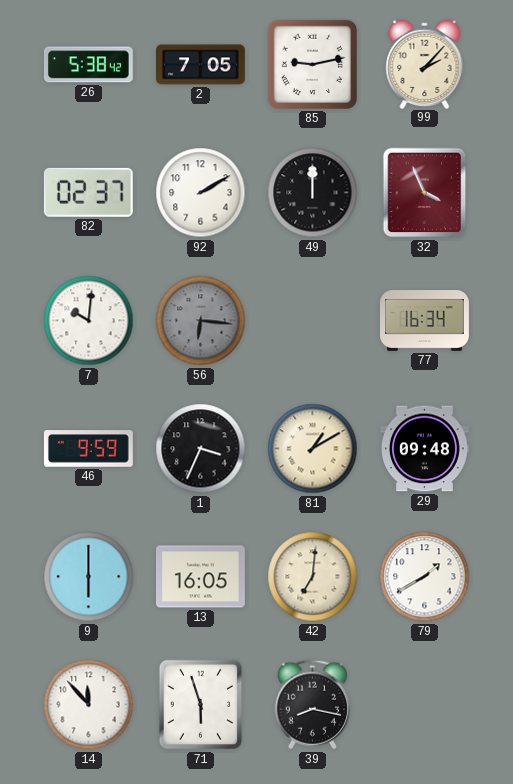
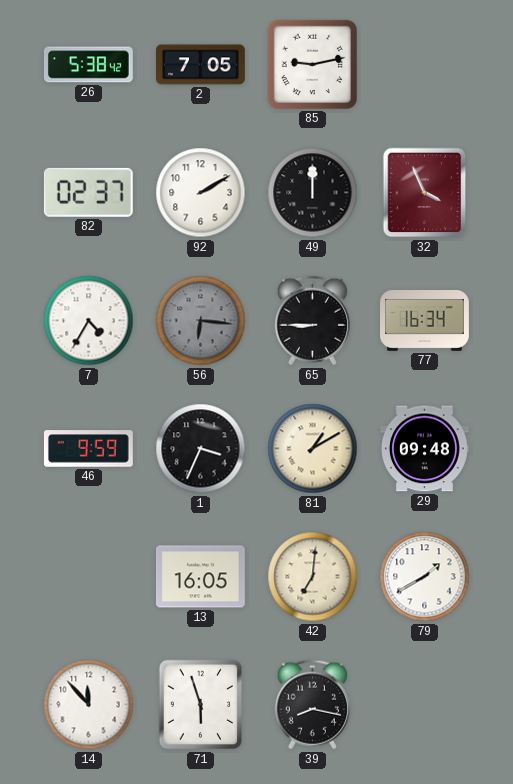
99: 2:07 -> none
7: 10:01 -> 4:35
65: none -> 8:45
9: 6:00 -> none
